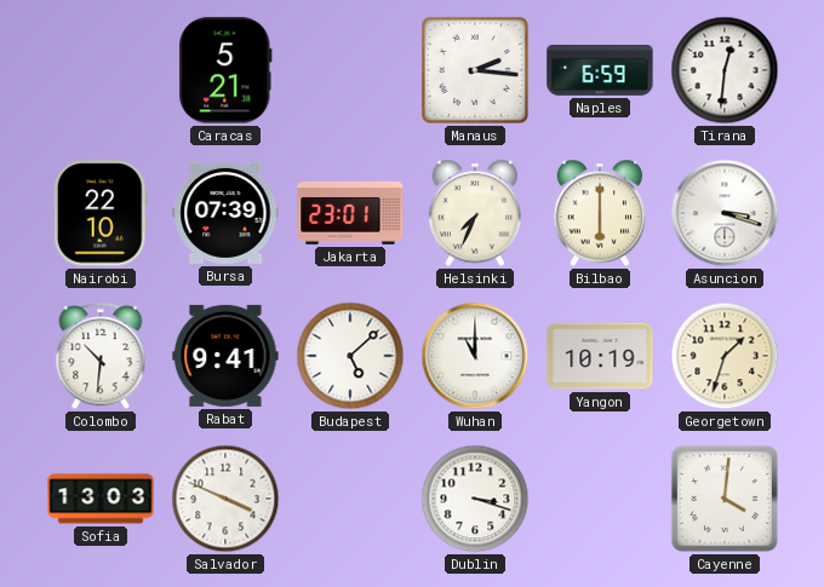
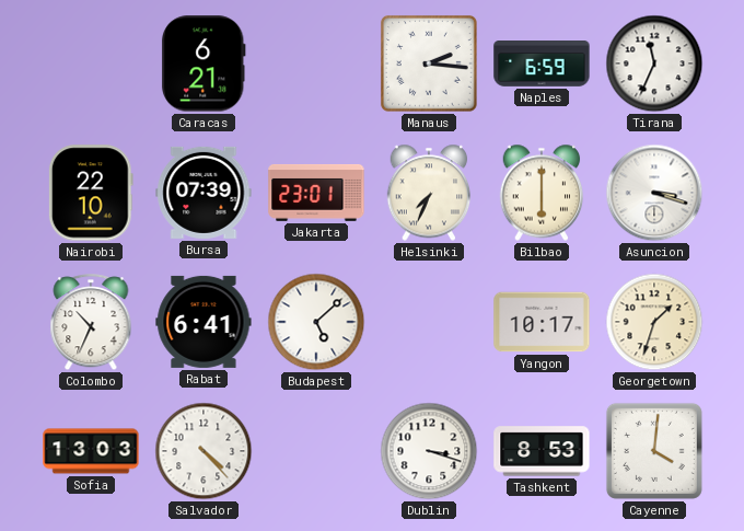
Caracas: 5:21 -> 6:21
Tirana: 12:31 -> 11:34
Colombo: 10:31 -> 10:34
Rabat: 9:41 -> 6:41
Wuhan: 11:00 -> none
Yangon: 10:19 -> 10:17
Salvador: 3:49 -> 4:23
Tashkent: none -> 8:53
